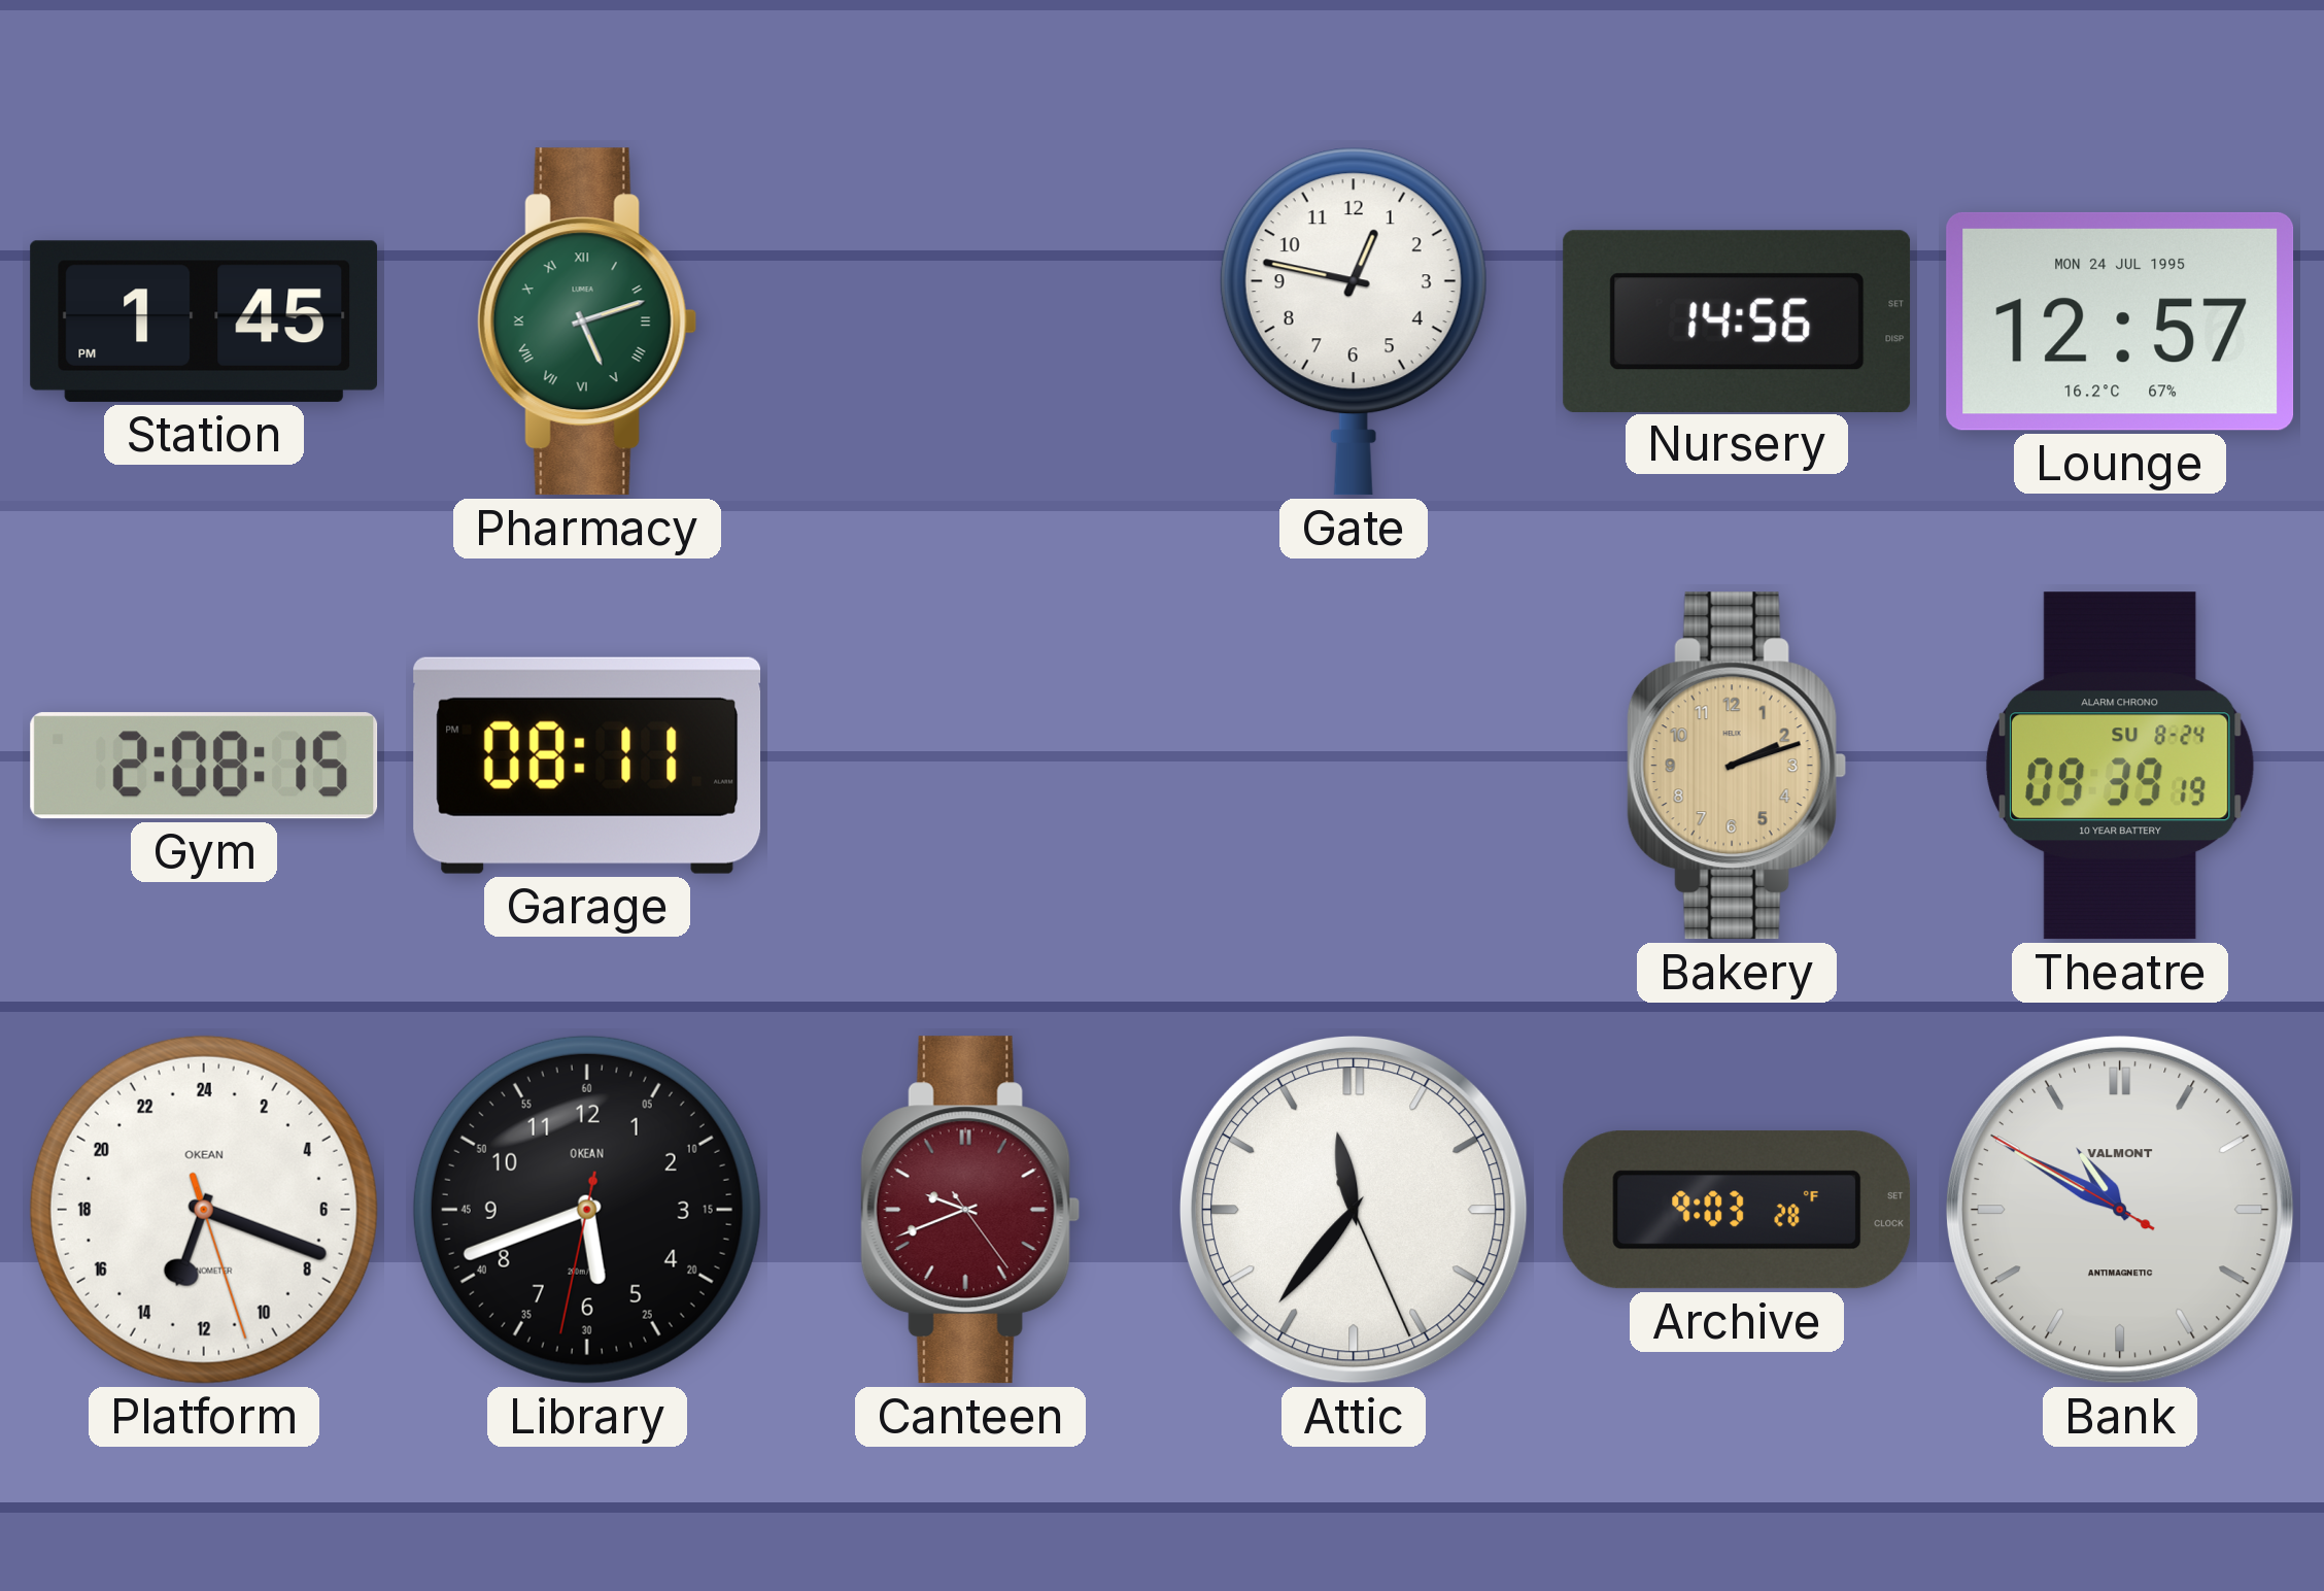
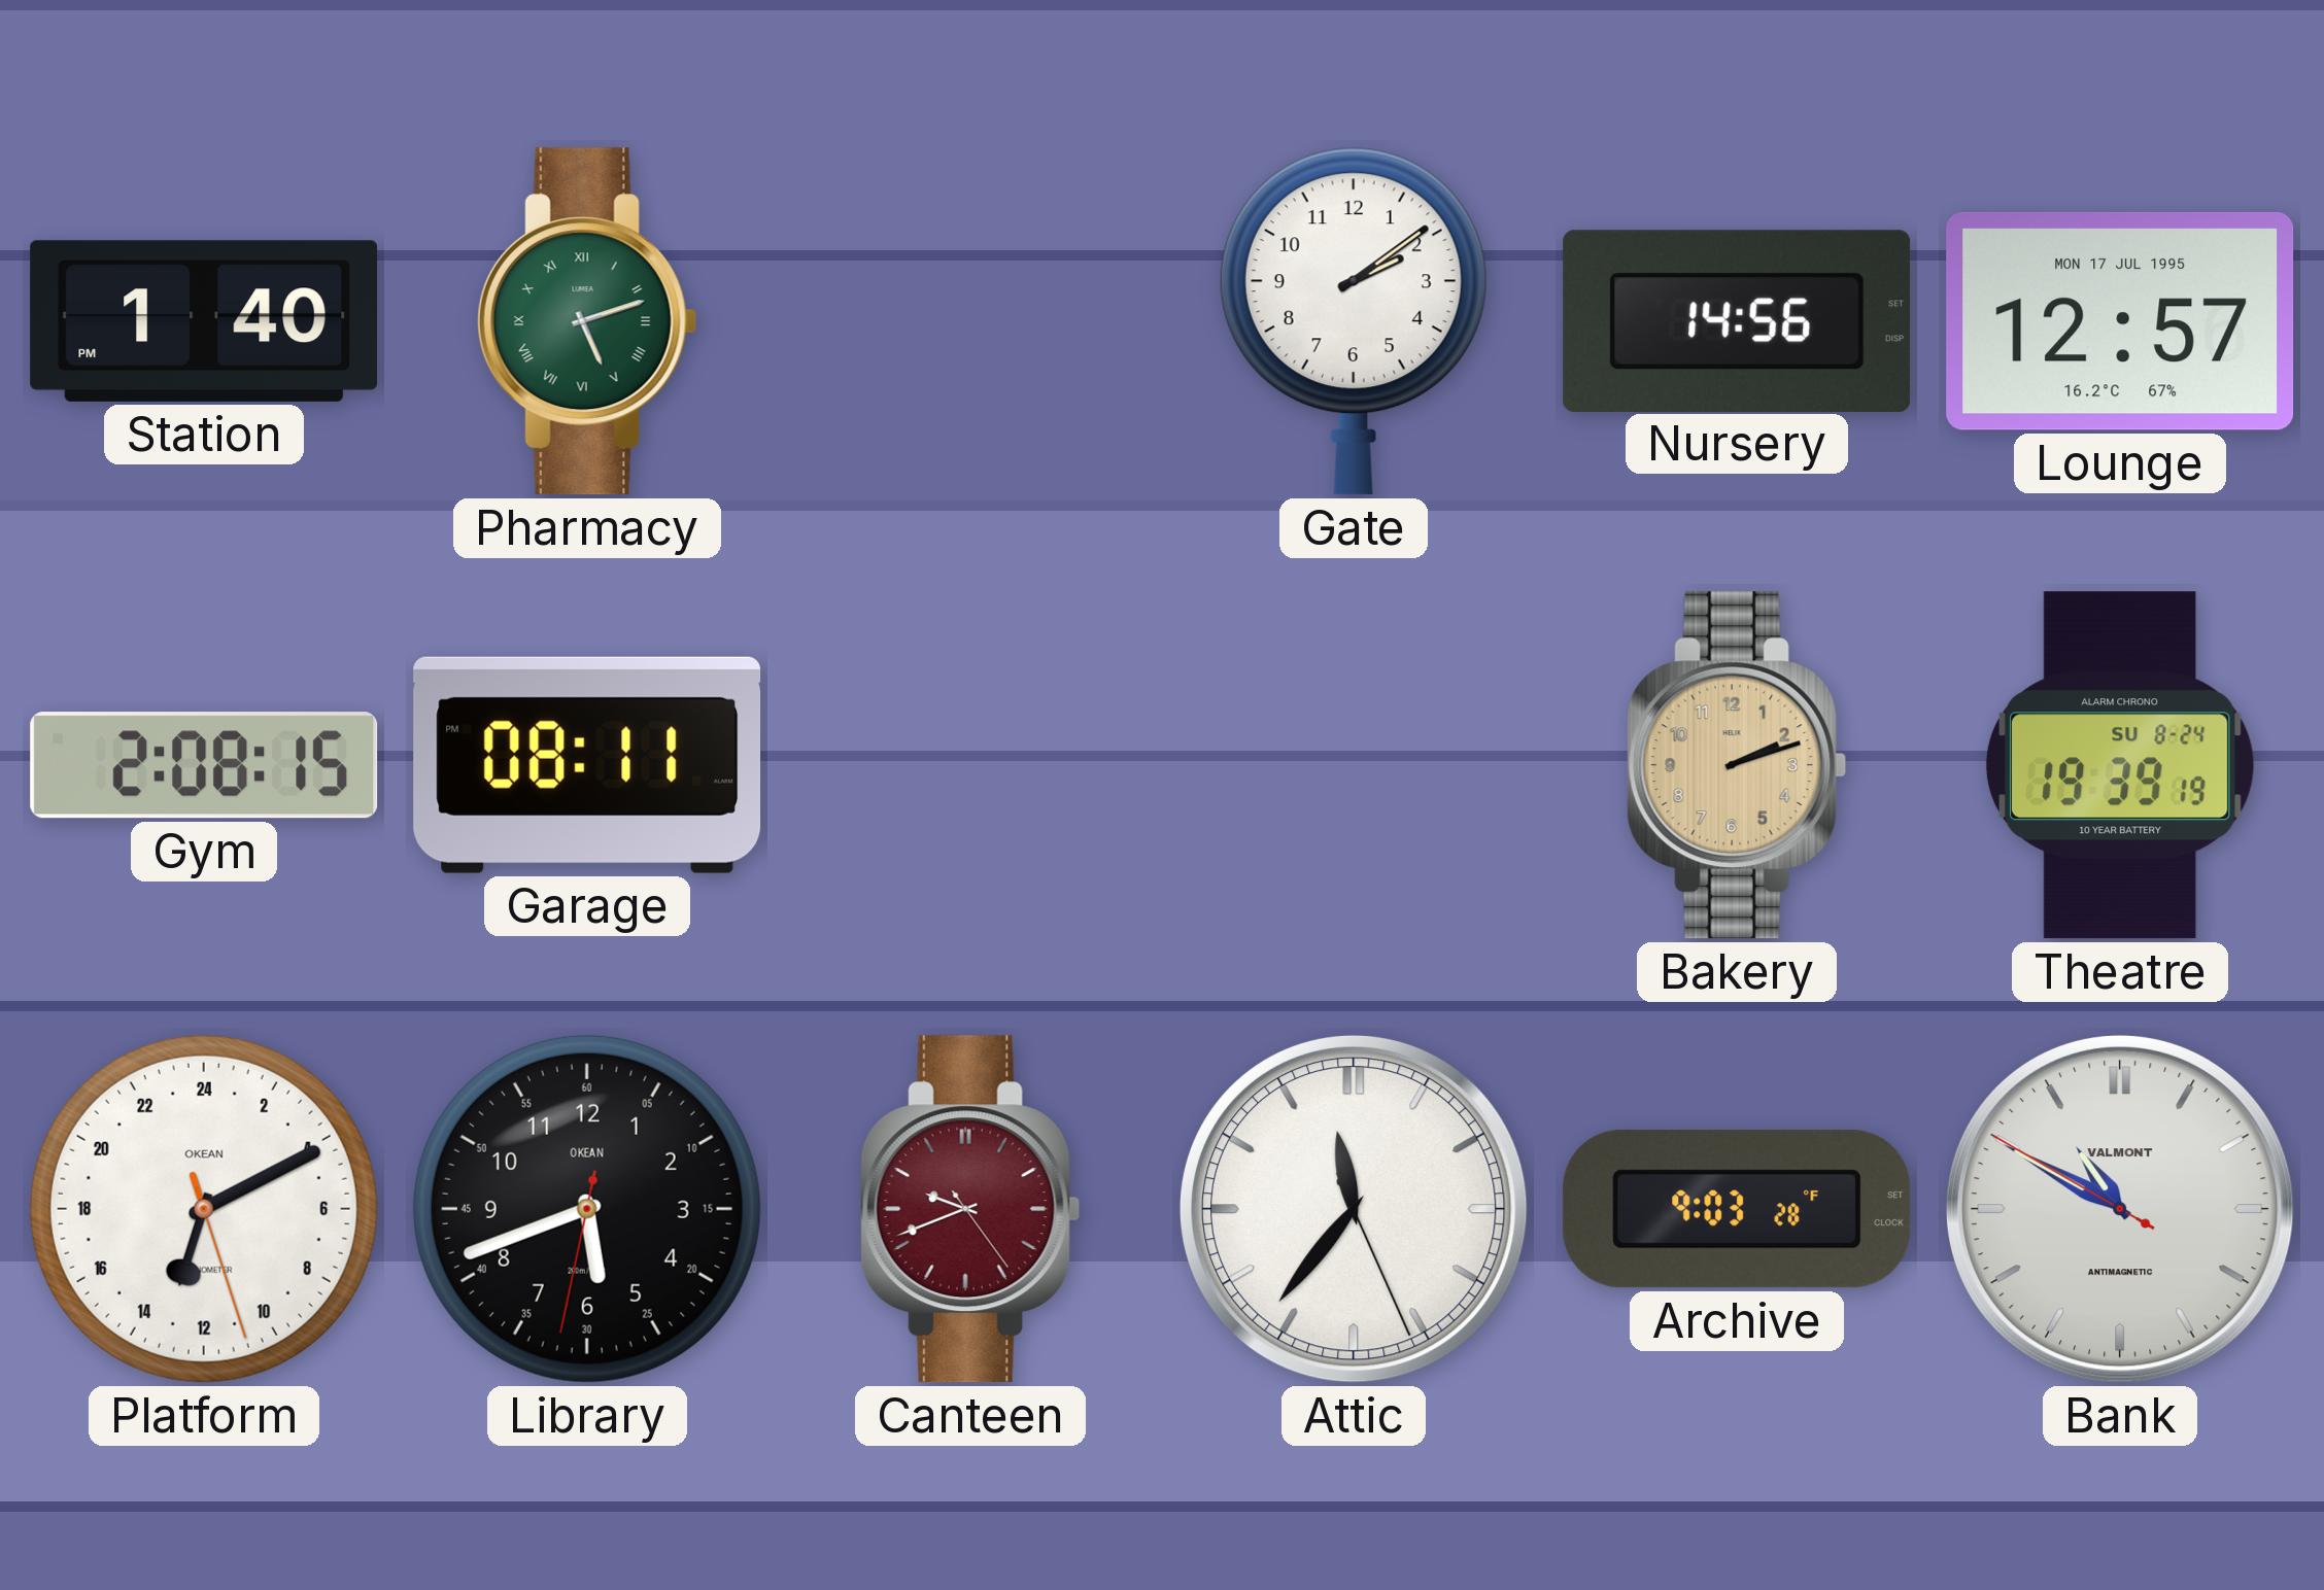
Station: 1:45 -> 1:40
Gate: 12:47 -> 2:09
Lounge date: MON 24 JUL 1995 -> MON 17 JUL 1995
Theatre: 09:39 -> 19:39
Platform: 13:18 -> 13:10
